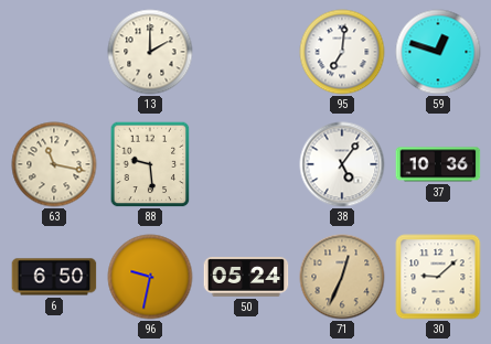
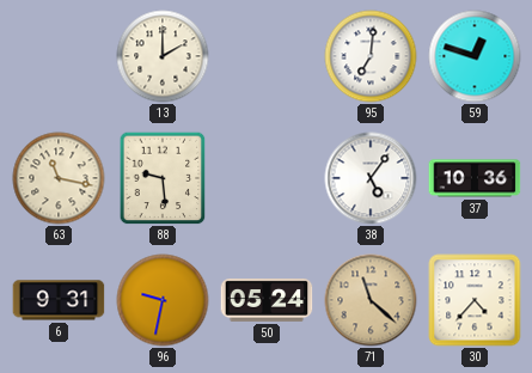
6: 6:50 -> 9:31
71: 12:34 -> 11:22
30: 9:08 -> 4:37
